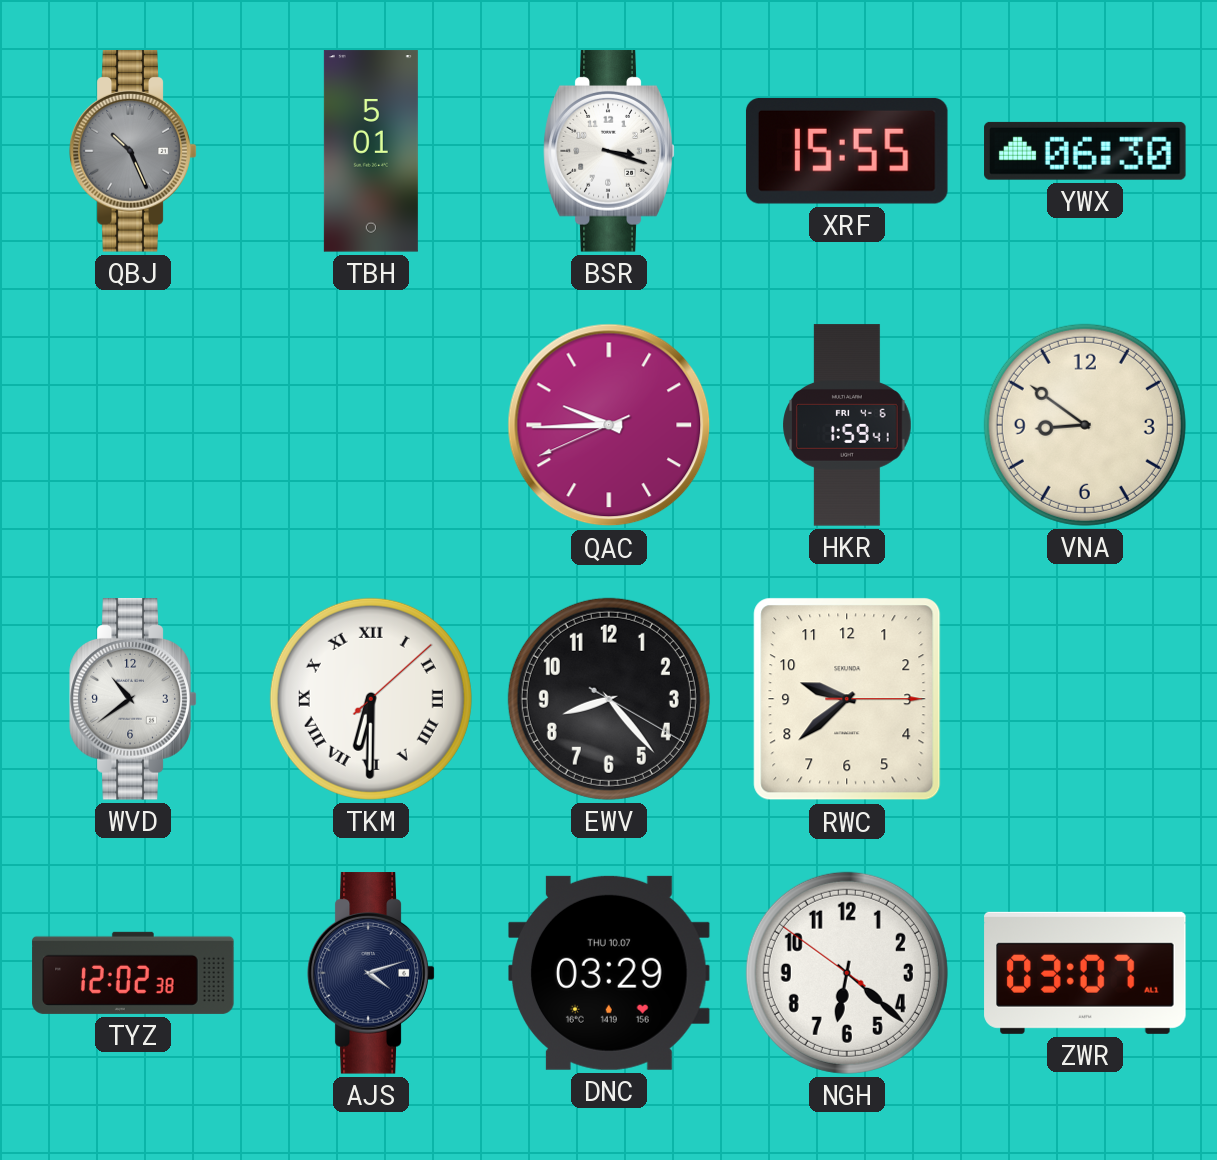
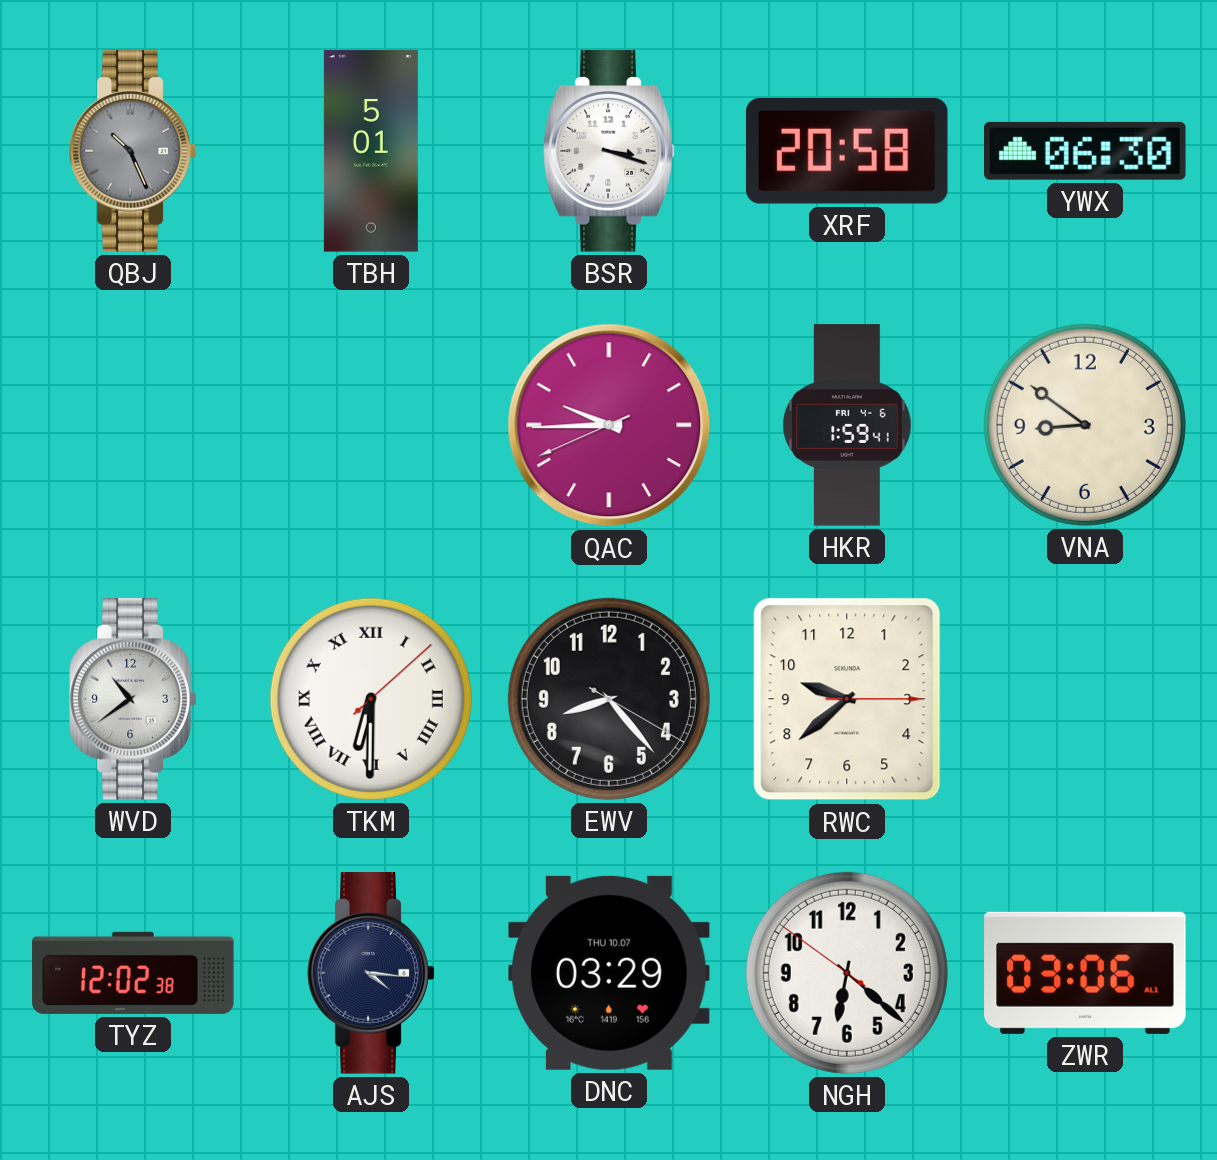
XRF: 15:55 -> 20:58
AJS: 4:12 -> 4:16
ZWR: 03:07 -> 03:06
